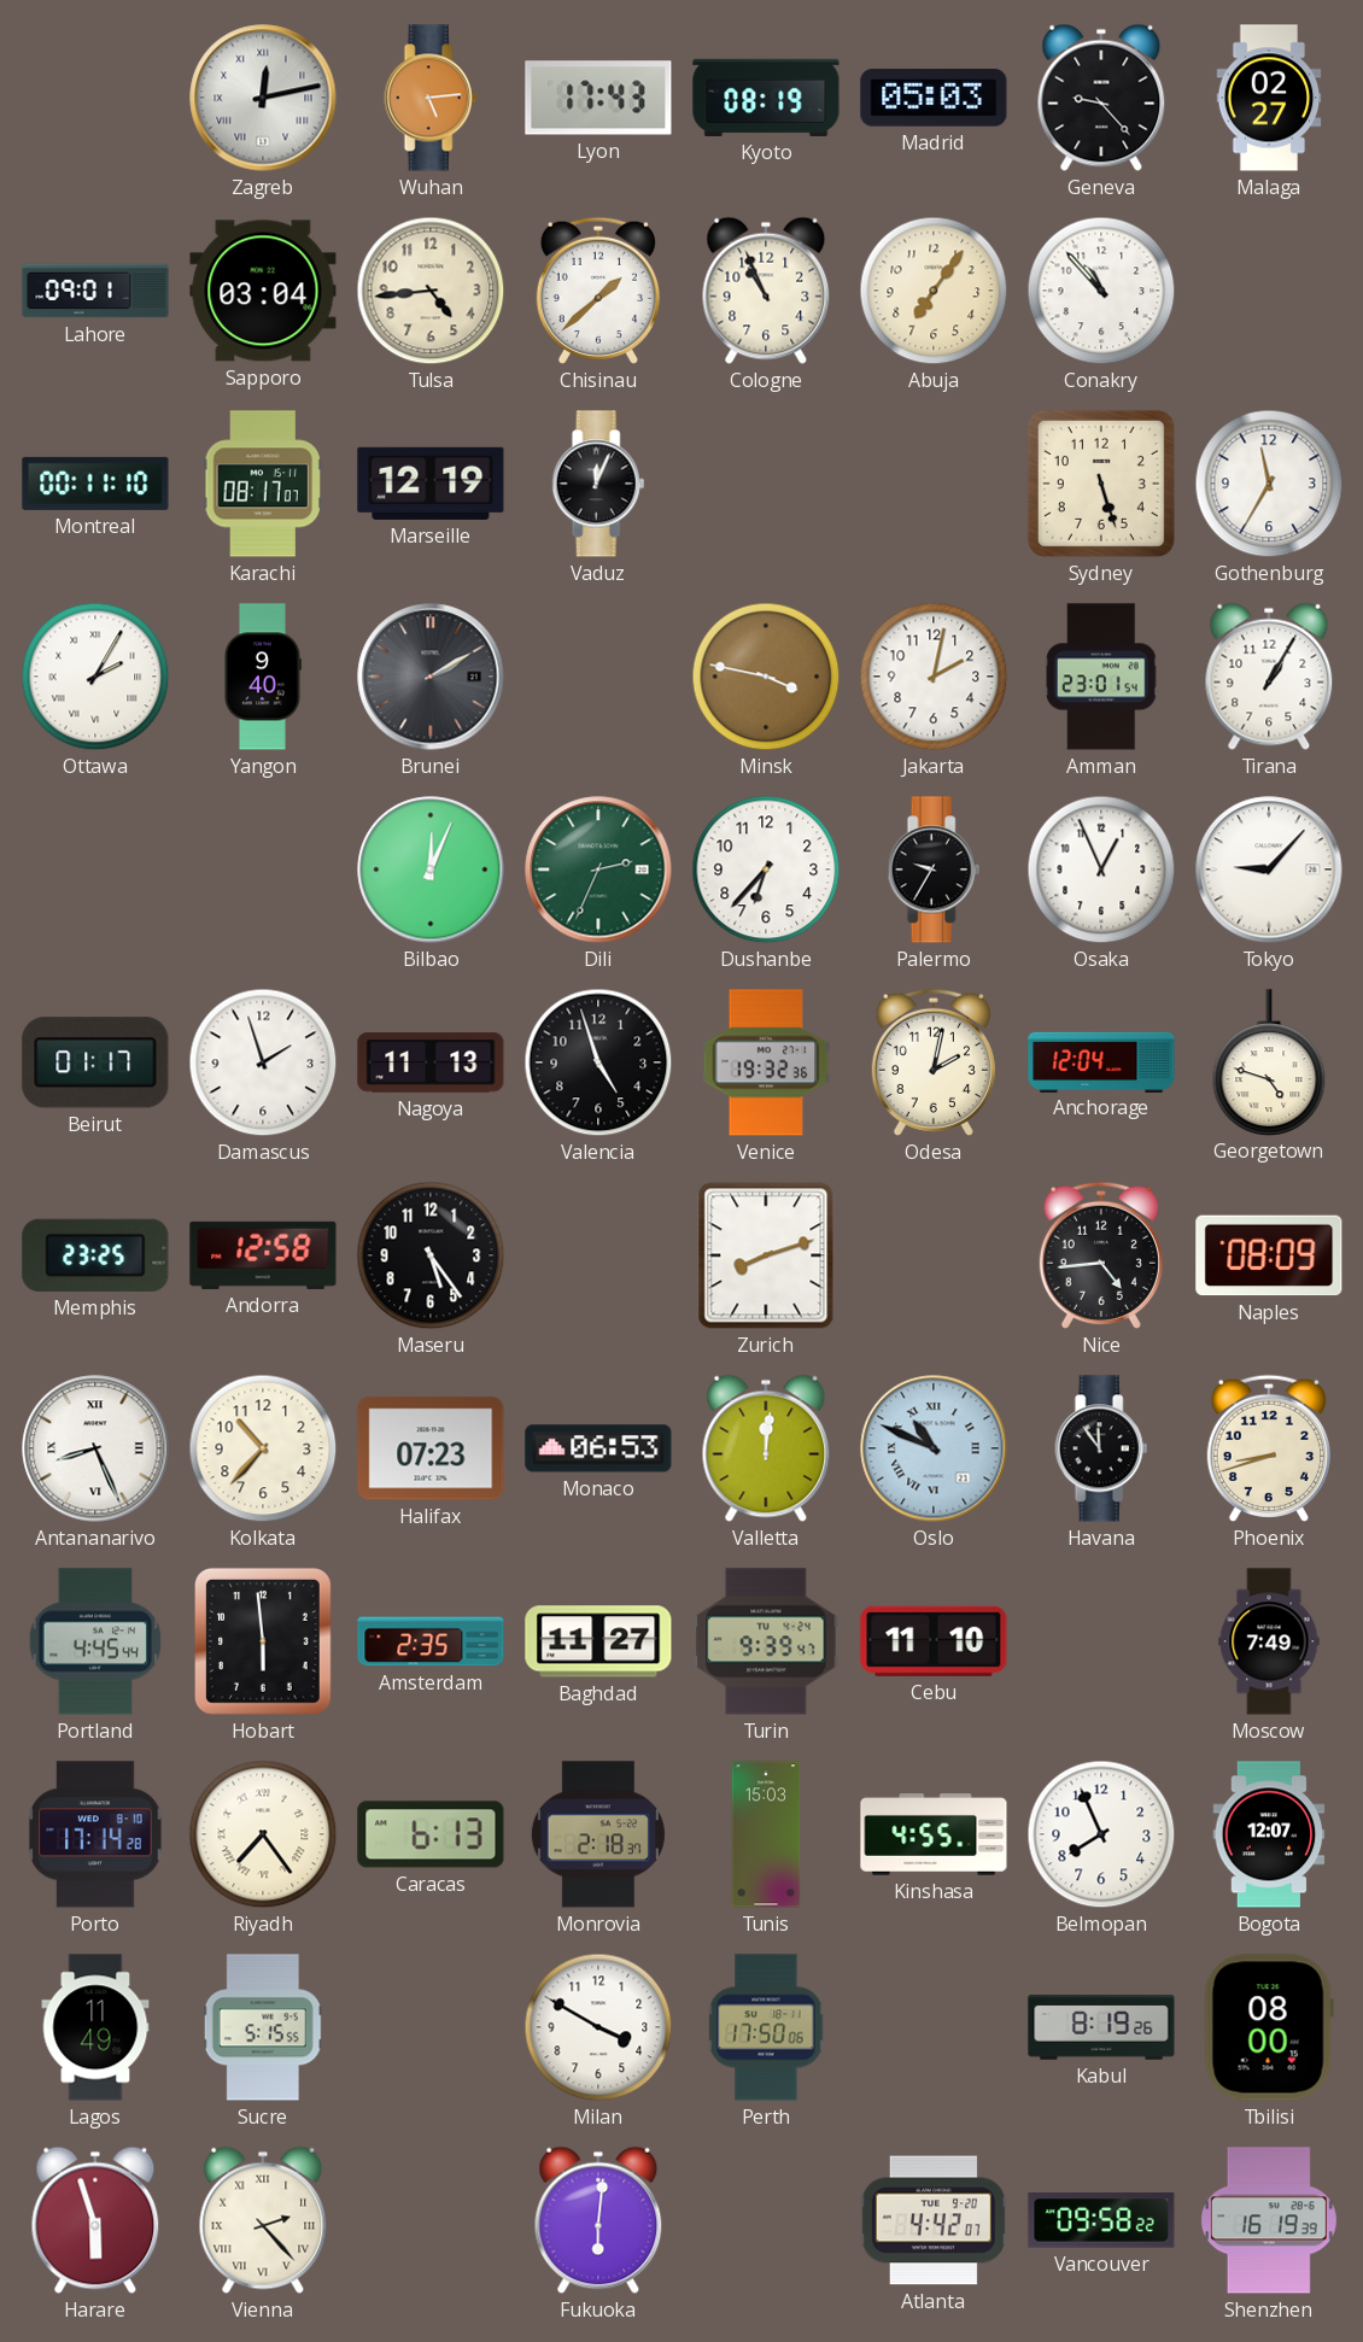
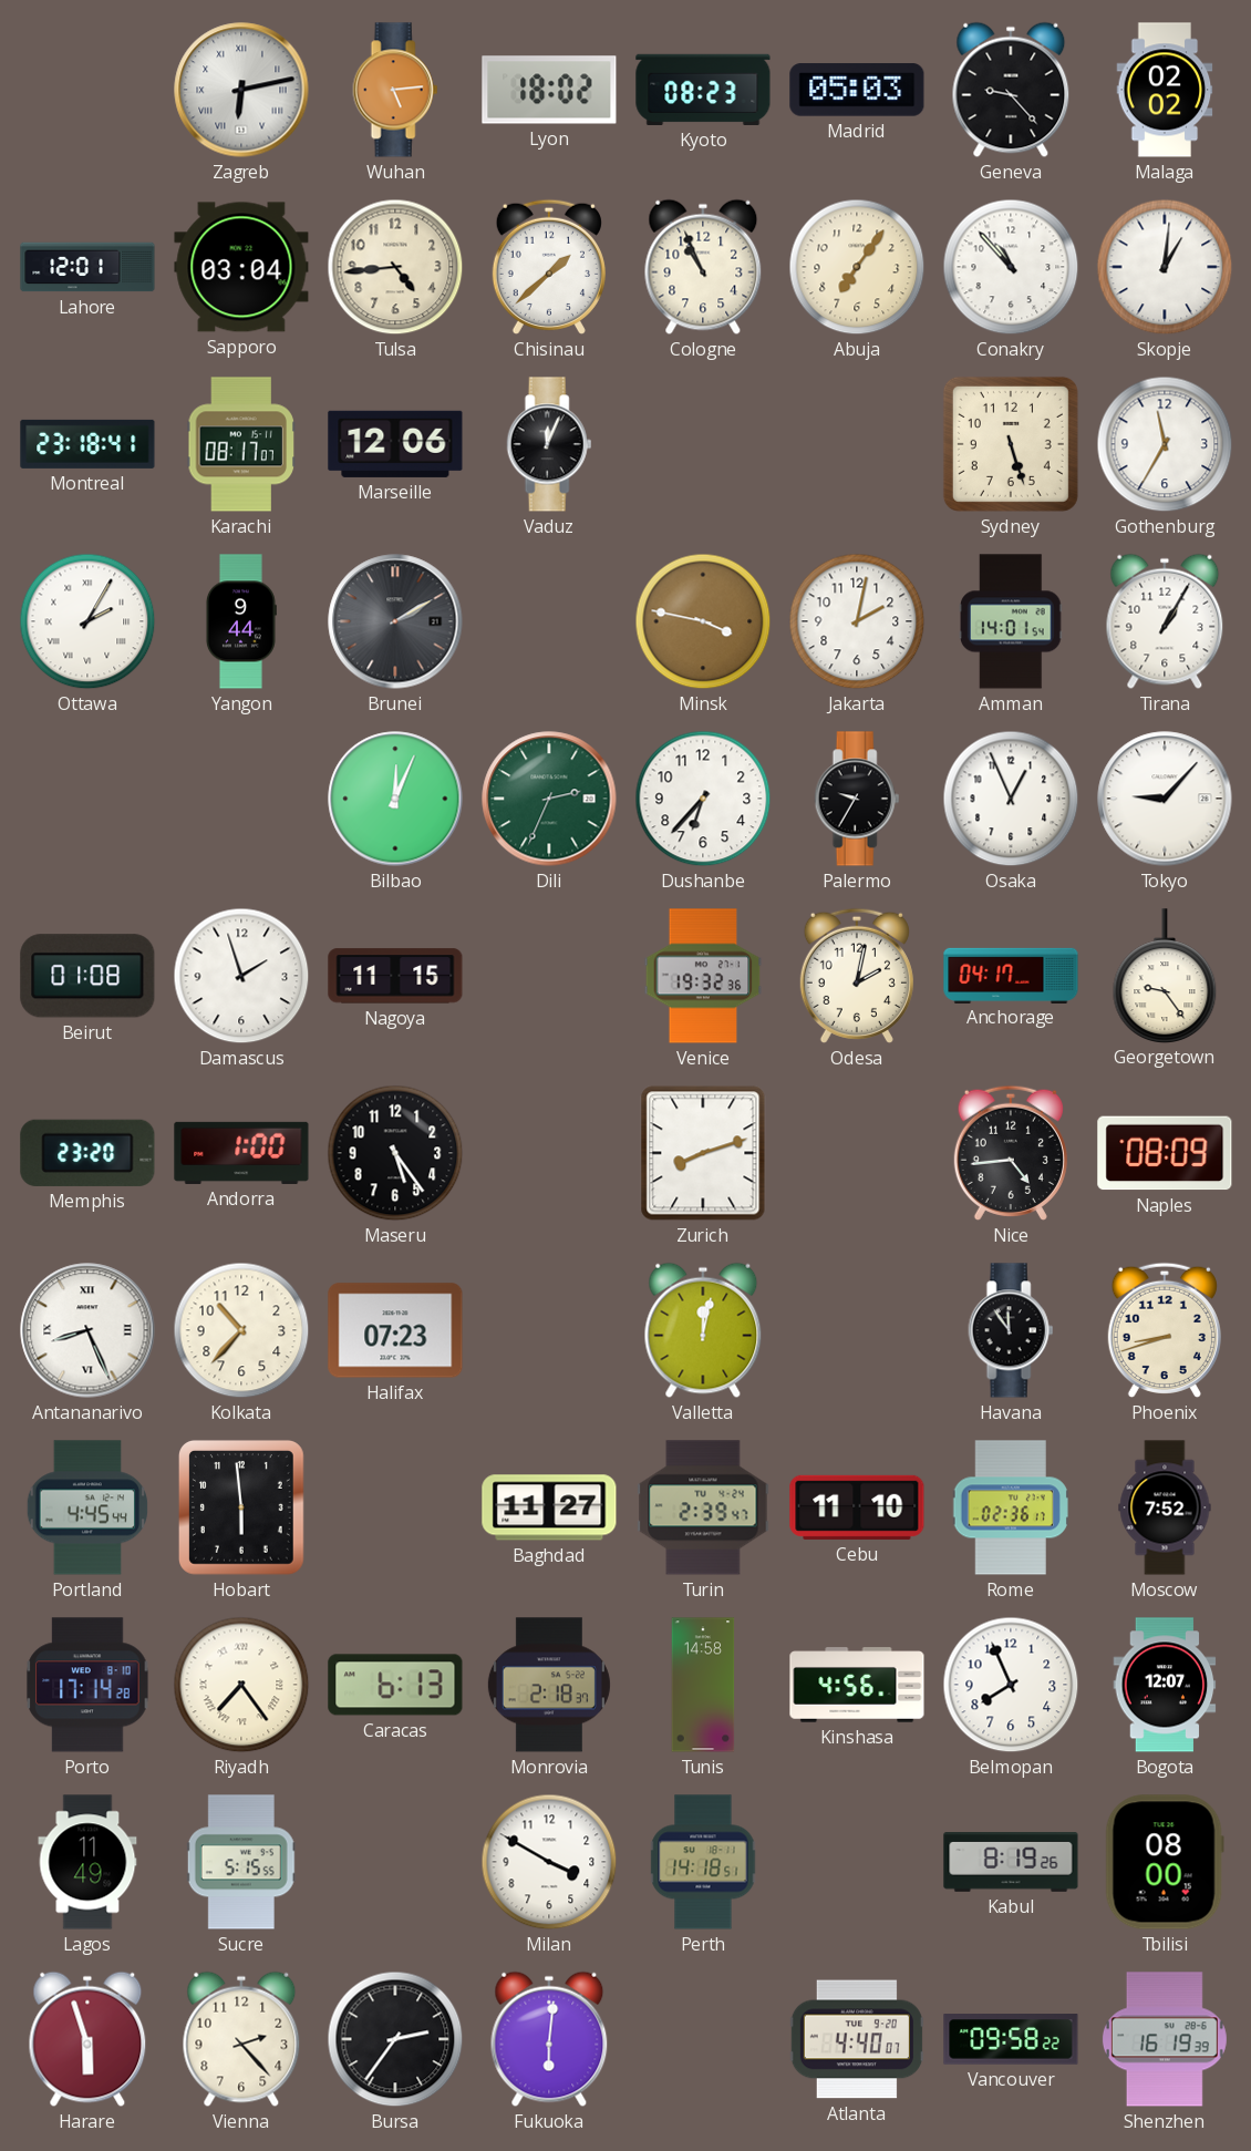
Zagreb: 12:13 -> 6:13
Lyon: 17:43 -> 18:02
Kyoto: 08:19 -> 08:23
Malaga: 02:27 -> 02:02
Lahore: 09:01 -> 12:01
Skopje: none -> 1:01
Montreal: 00:11 -> 23:18
Marseille: 12:19 -> 12:06
Yangon: 9:40 -> 9:44
Amman: 23:01 -> 14:01
Beirut: 01:17 -> 01:08
Nagoya: 11:13 -> 11:15
Valencia: 4:57 -> none
Anchorage: 12:04 -> 04:17
Georgetown: 4:48 -> 9:24
Memphis: 23:25 -> 23:20
Andorra: 12:58 -> 1:00
Monaco: 06:53 -> none
Valletta: 12:01 -> 12:02
Oslo: 10:49 -> none
Amsterdam: 2:35 -> none
Turin: 9:39 -> 2:39
Rome: none -> 02:36
Moscow: 7:49 -> 7:52
Tunis: 15:03 -> 14:58
Kinshasa: 4:55 -> 4:56
Perth: 17:50 -> 14:18
Vienna numerals: Roman -> Arabic
Bursa: none -> 2:36
Atlanta: 4:42 -> 4:40
